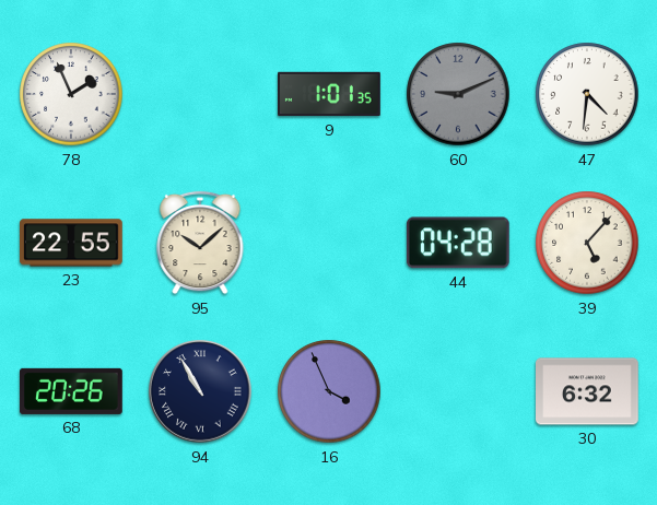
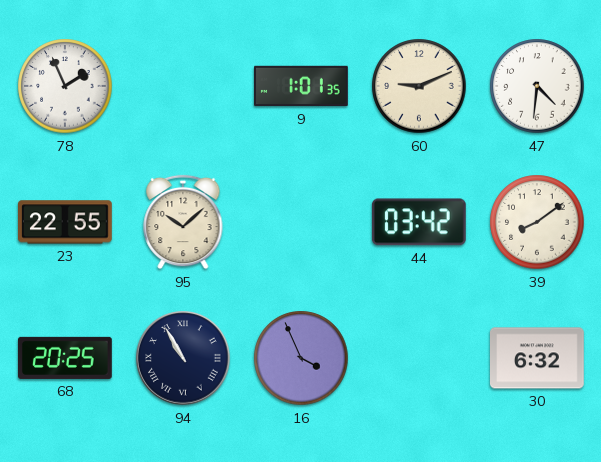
60 dial: grey -> cream
44: 04:28 -> 03:42
39: 5:07 -> 8:09
68: 20:26 -> 20:25
